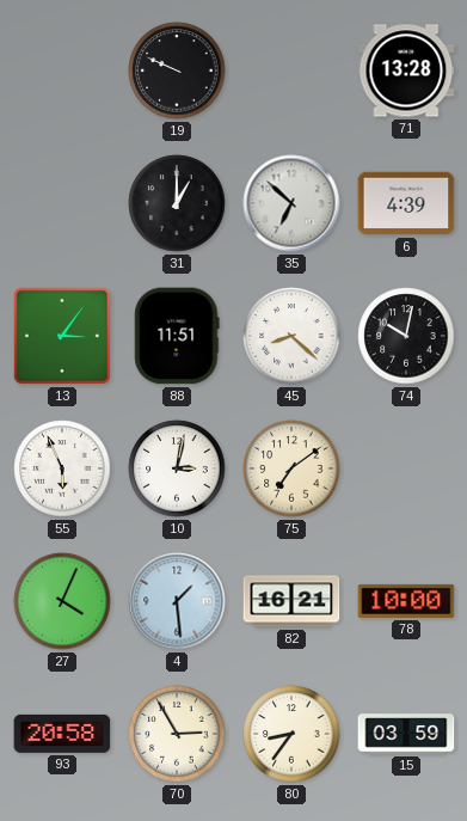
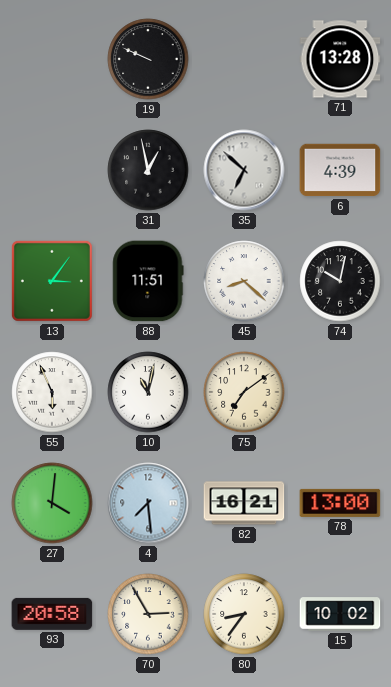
31: 1:00 -> 12:58
10: 3:02 -> 11:02
27: 4:04 -> 4:01
4: 1:29 -> 7:29
78: 10:00 -> 13:00
15: 03:59 -> 10:02
